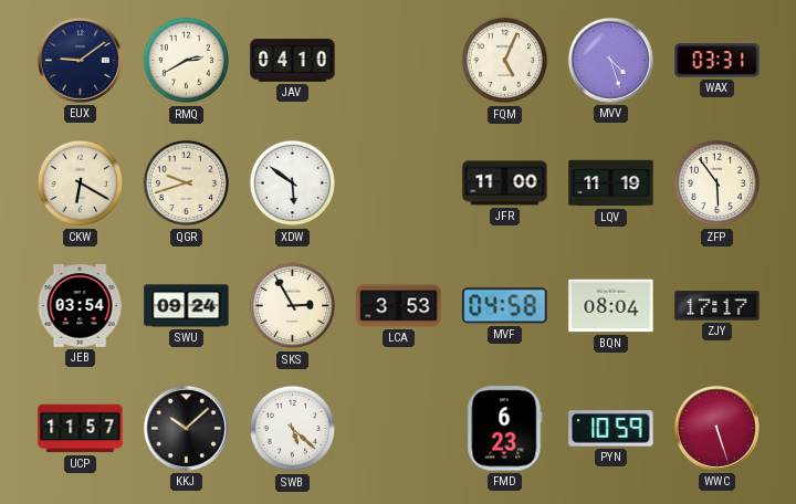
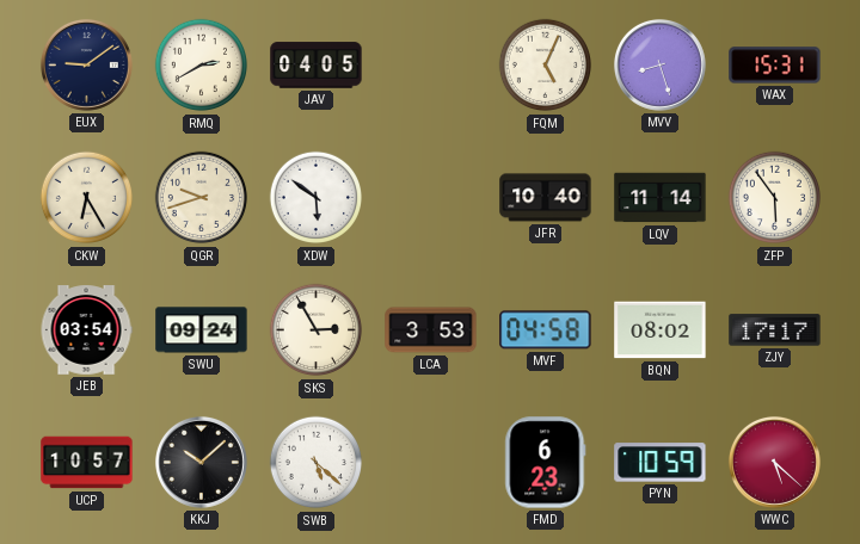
JAV: 04:10 -> 04:05
MVV: 4:27 -> 8:27
WAX: 03:31 -> 15:31
CKW: 6:20 -> 6:25
JFR: 11:00 -> 10:40
LQV: 11:19 -> 11:14
BQN: 08:04 -> 08:02
UCP: 11:57 -> 10:57
WWC: 5:27 -> 5:22
